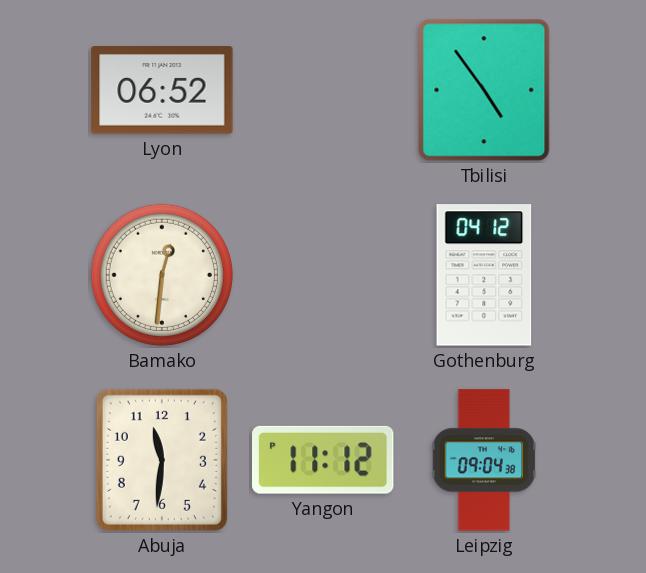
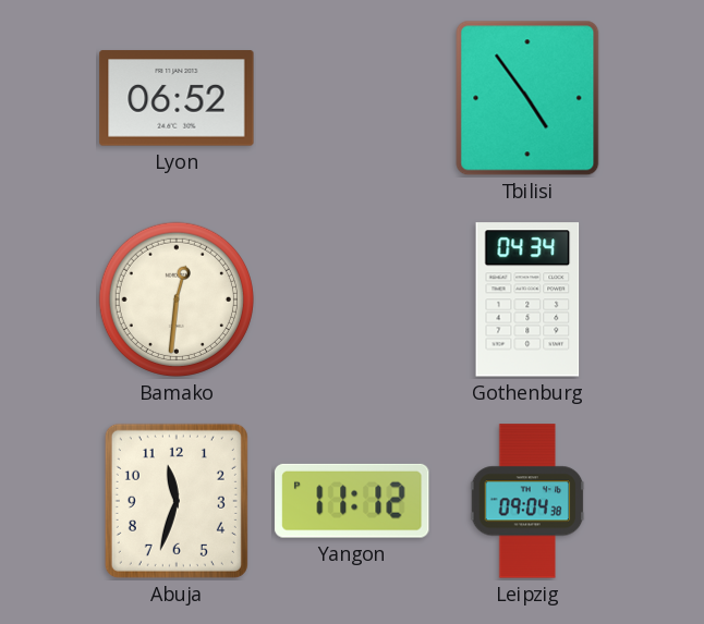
Gothenburg: 04:12 -> 04:34
Abuja: 11:31 -> 11:33
